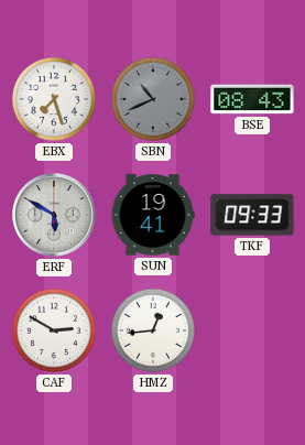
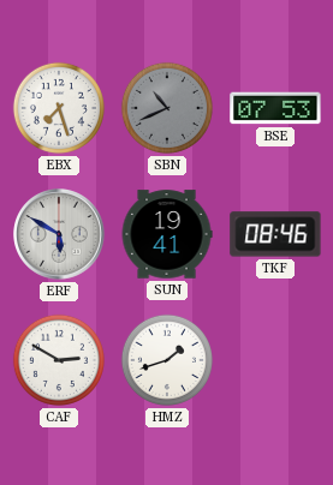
BSE: 08:43 -> 07:53
TKF: 09:33 -> 08:46
HMZ: 12:44 -> 1:42
